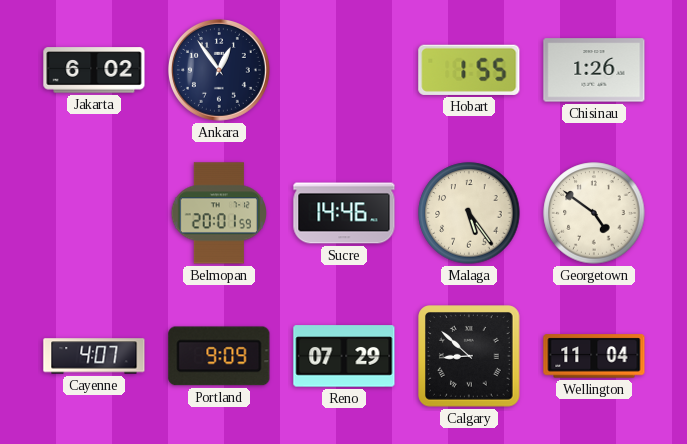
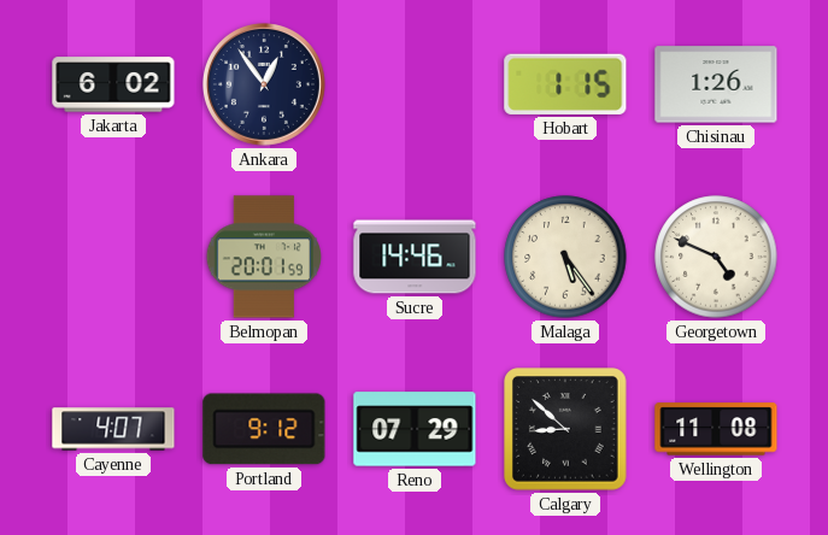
Hobart: 1:55 -> 1:15
Georgetown: 4:51 -> 4:49
Portland: 9:09 -> 9:12
Wellington: 11:04 -> 11:08
